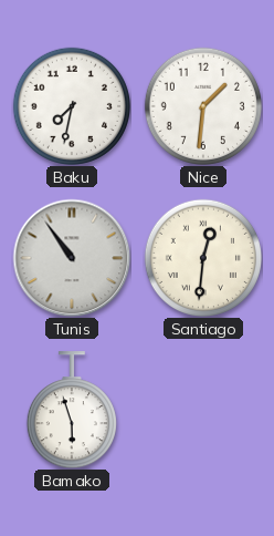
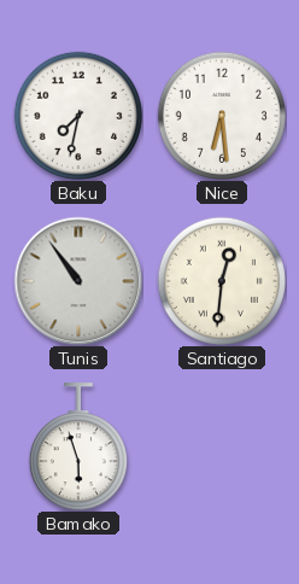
Nice: 1:31 -> 6:29
